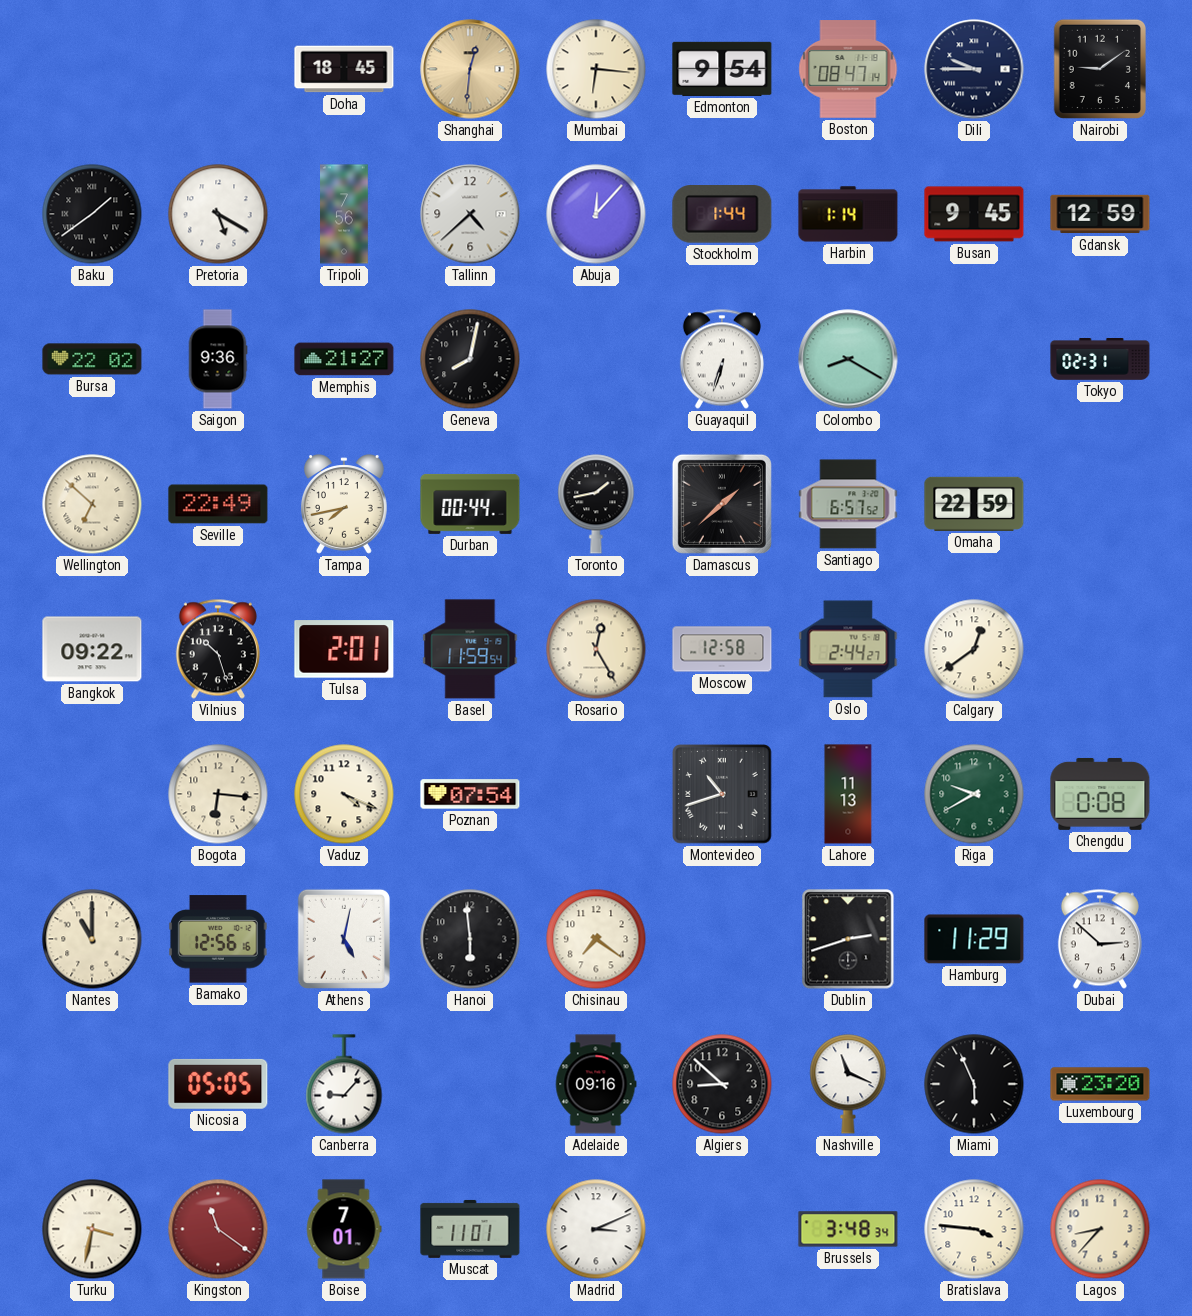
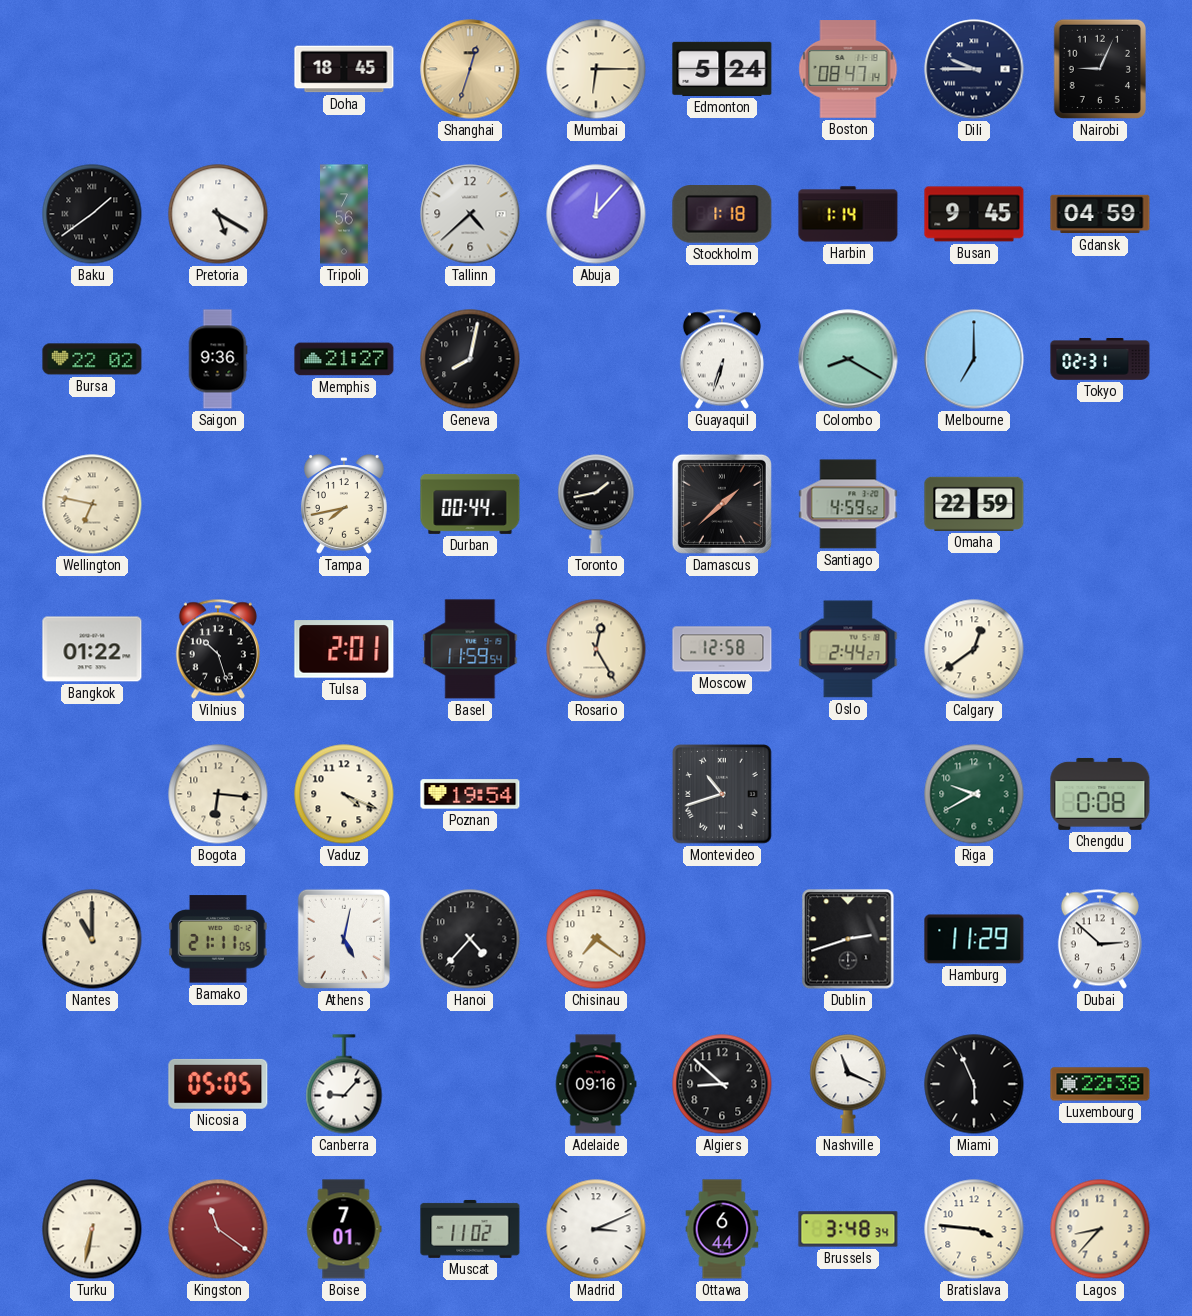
Shanghai: 12:31 -> 12:33
Mumbai: 6:16 -> 6:15
Edmonton: 9:54 -> 5:24
Nairobi: 9:09 -> 9:04
Stockholm: 1:44 -> 1:18
Gdansk: 12:59 -> 04:59
Melbourne: none -> 7:00
Wellington: 6:52 -> 6:47
Seville: 22:49 -> none
Santiago: 6:57 -> 4:59
Bangkok: 09:22 -> 01:22
Poznan: 07:54 -> 19:54
Lahore: 11:13 -> none
Bamako: 12:56 -> 21:11
Hanoi: 5:59 -> 4:37
Luxembourg: 23:20 -> 22:38
Turku: 3:32 -> 6:32
Muscat: 11:01 -> 11:02
Ottawa: none -> 6:44
